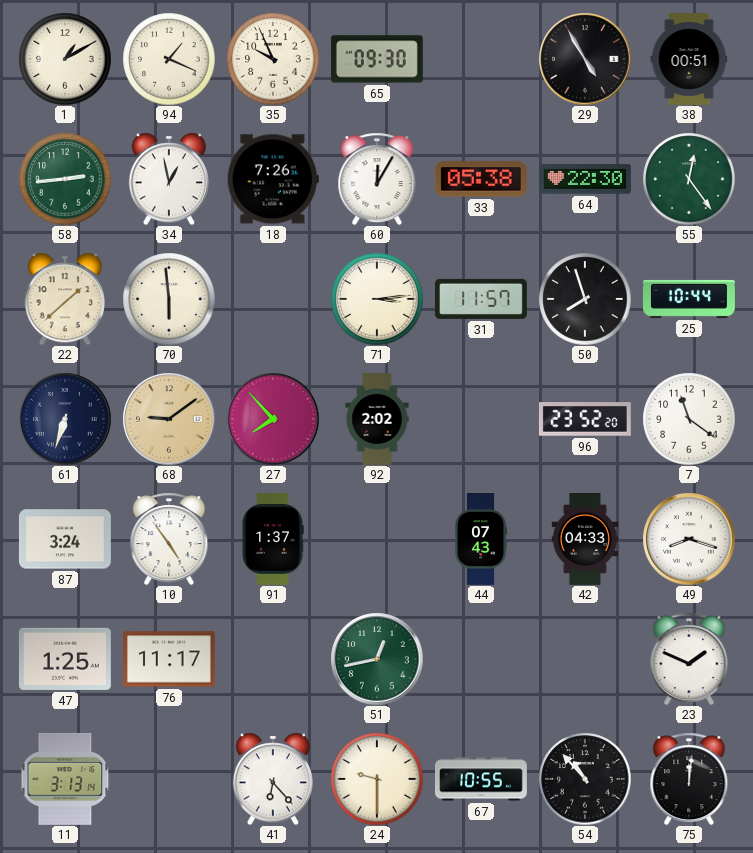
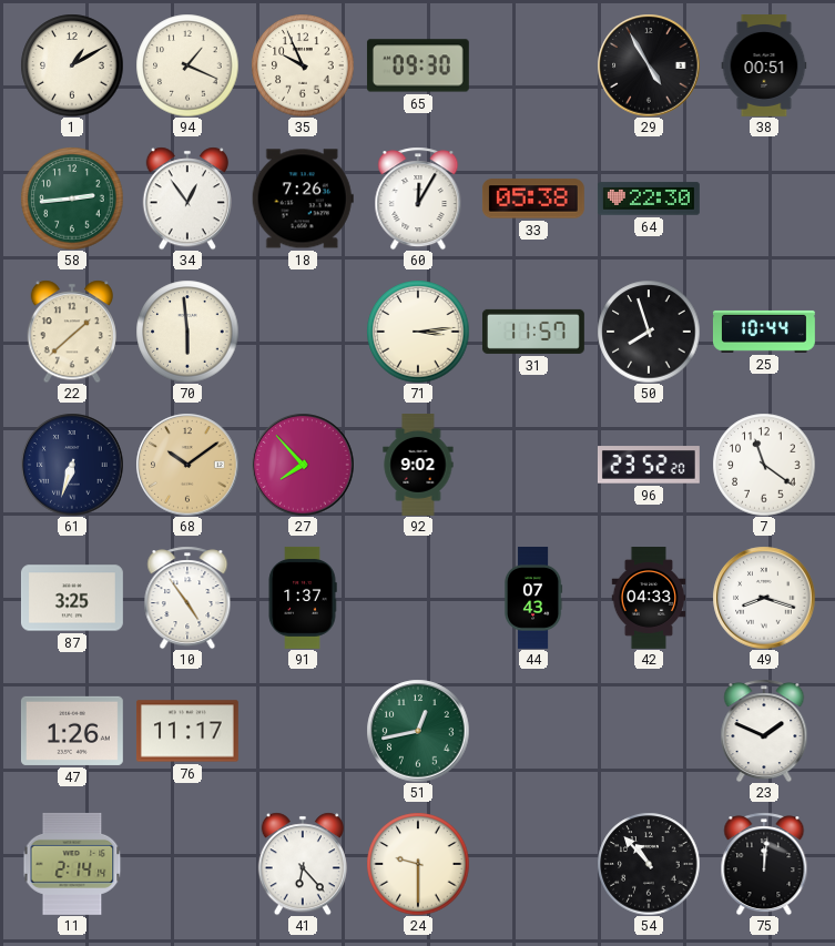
34: 12:58 -> 12:54
55: 12:24 -> none
68: 9:09 -> 10:09
92: 2:02 -> 9:02
87: 3:24 -> 3:25
47: 1:25 -> 1:26
11: 3:13 -> 2:14
67: 10:55 -> none
